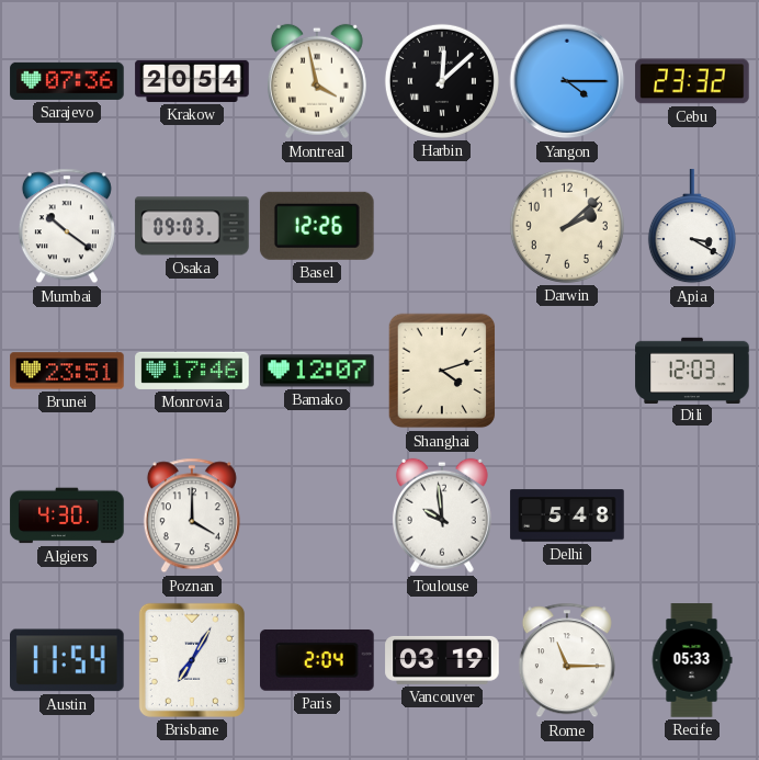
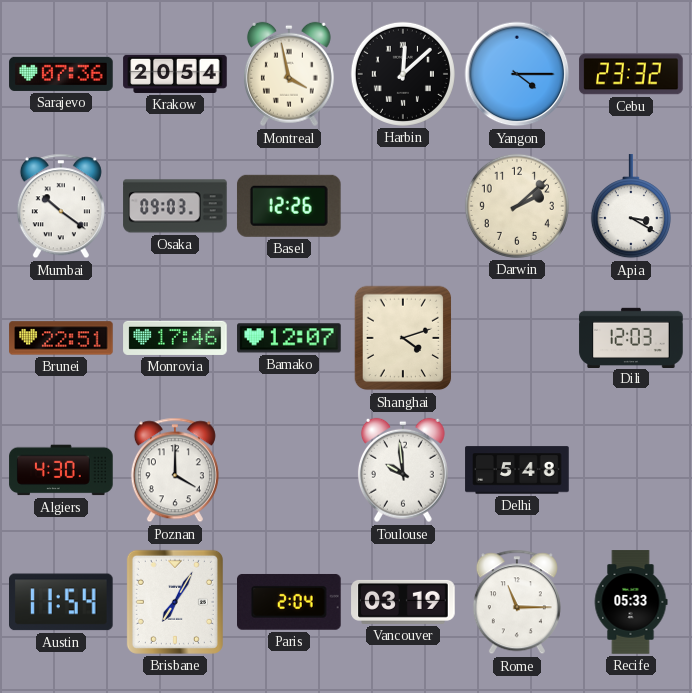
Brunei: 23:51 -> 22:51
